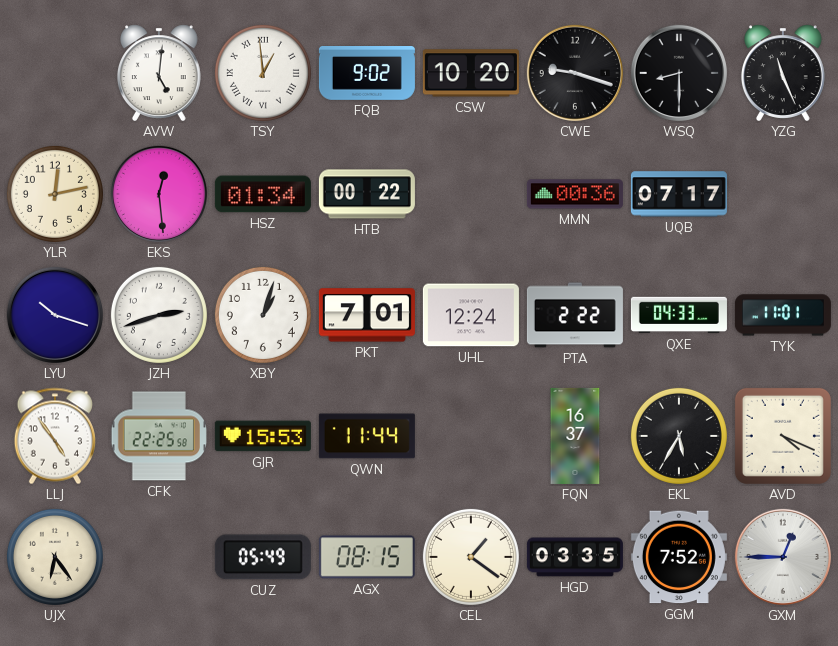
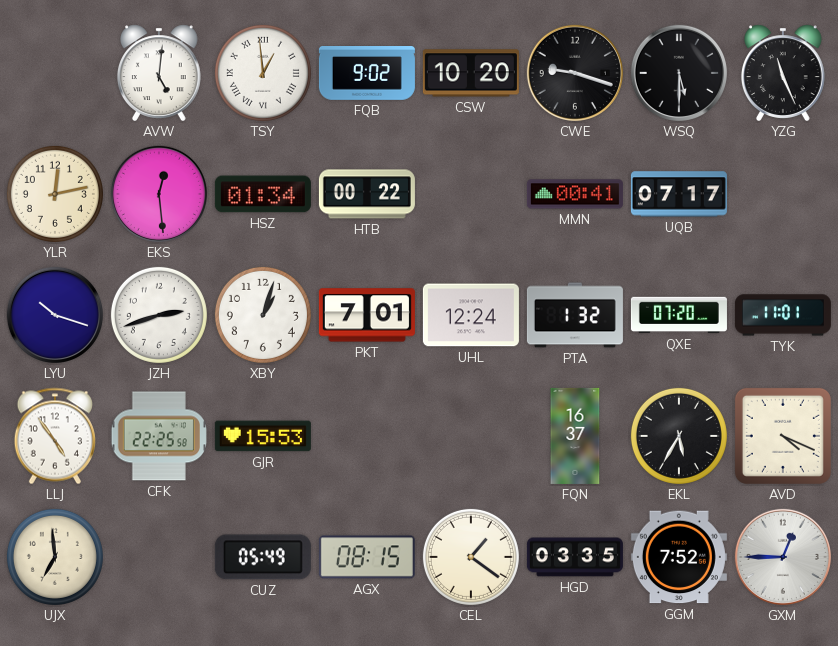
WSQ: 8:30 -> 5:30
MMN: 00:36 -> 00:41
PTA: 2:22 -> 1:32
QXE: 04:33 -> 07:20
QWN: 11:44 -> none
UJX: 6:24 -> 6:59
